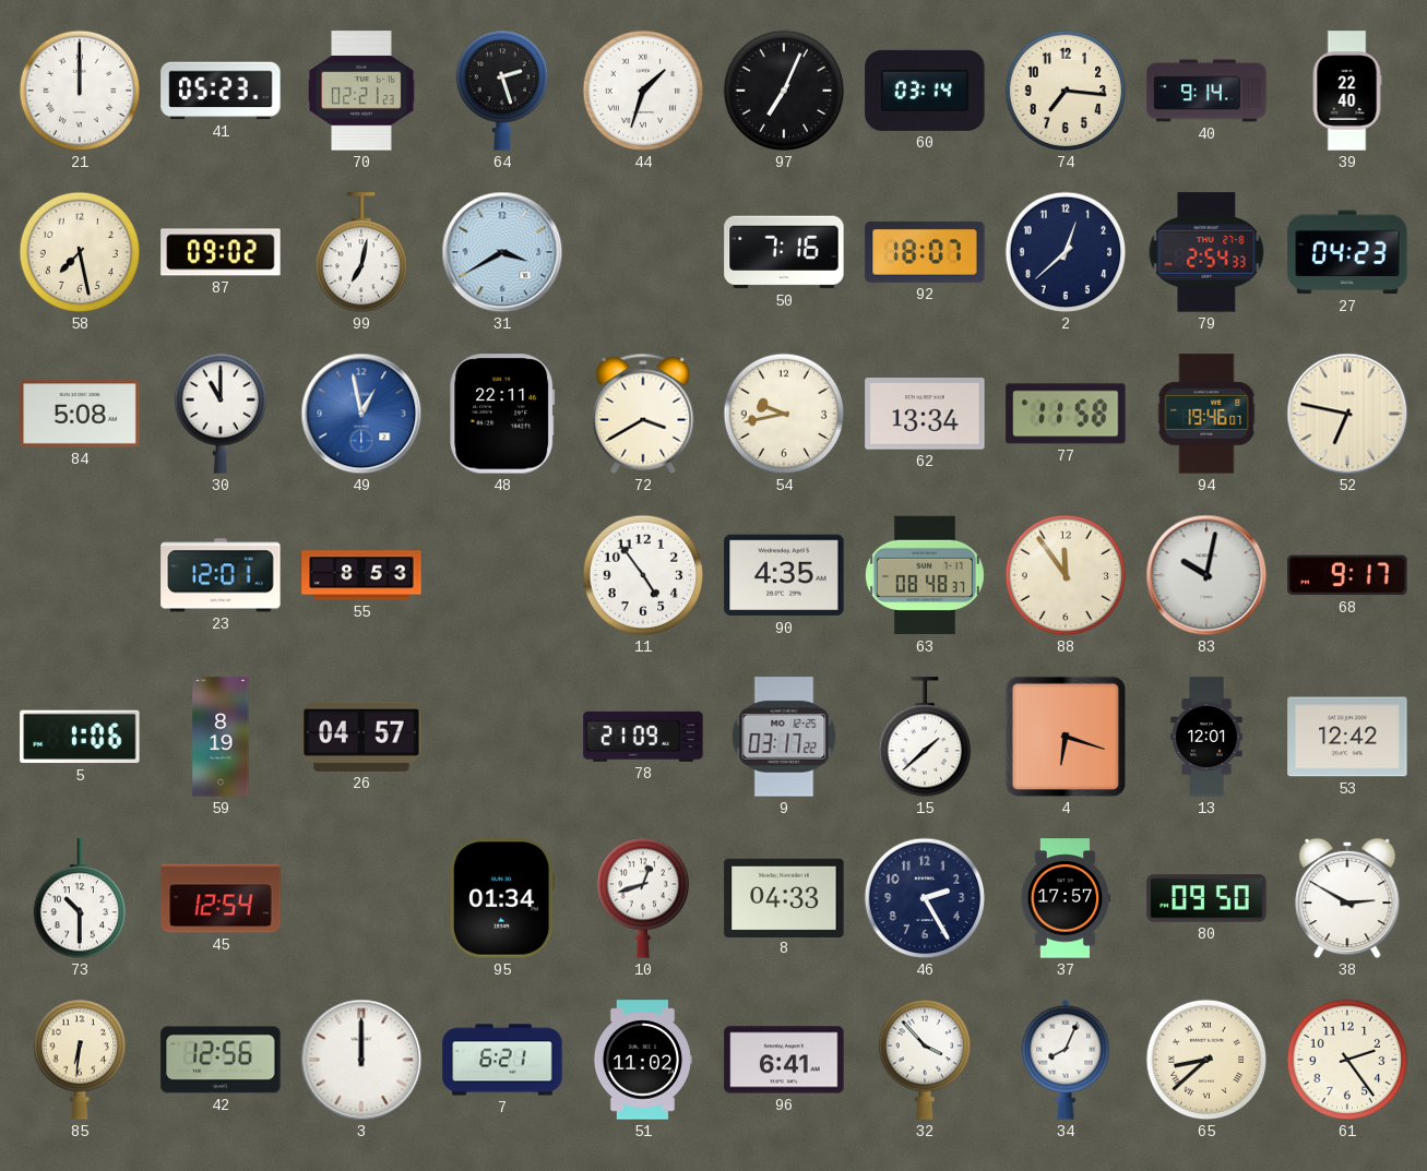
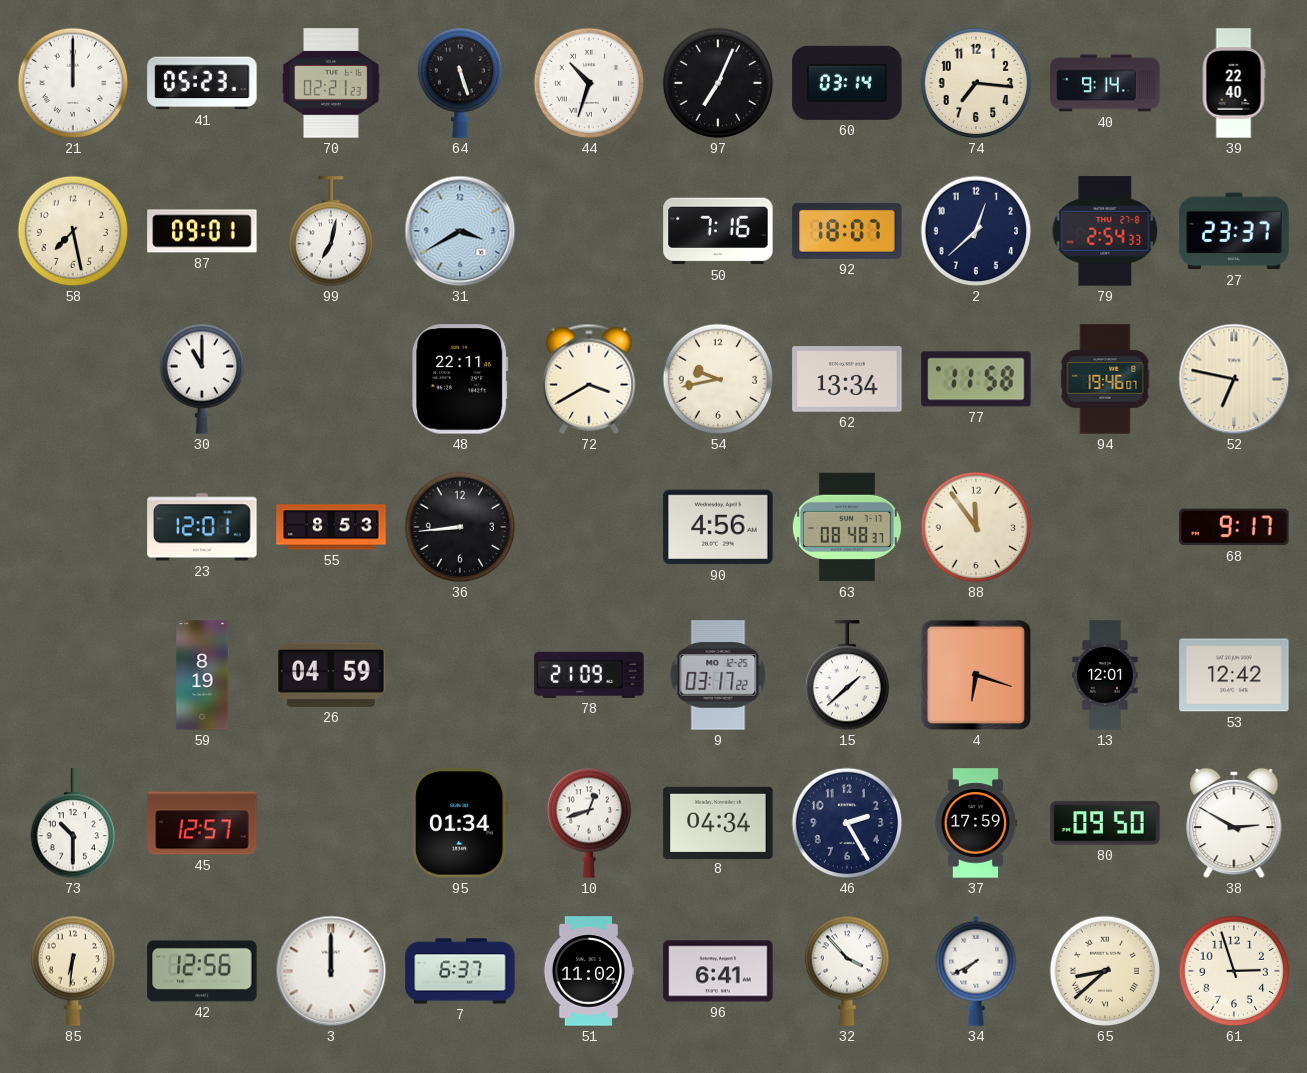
64: 2:27 -> 5:27
44: 1:33 -> 10:33
87: 09:02 -> 09:01
27: 04:23 -> 23:37
84: 5:08 -> none
49: 12:58 -> none
36: none -> 8:44
11: 4:54 -> none
90: 4:35 -> 4:56
83: 10:02 -> none
5: 1:06 -> none
26: 04:57 -> 04:59
45: 12:54 -> 12:57
8: 04:33 -> 04:34
37: 17:57 -> 17:59
7: 6:21 -> 6:37
34: 8:04 -> 7:40
61: 2:24 -> 2:57
